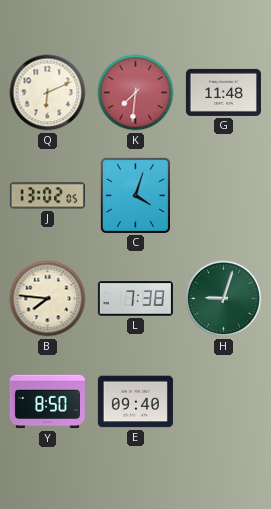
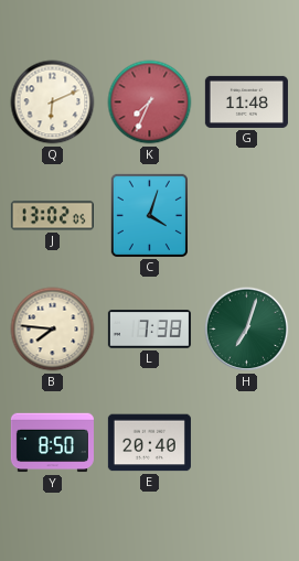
K: 7:31 -> 7:34
H: 9:03 -> 7:03
E: 09:40 -> 20:40
